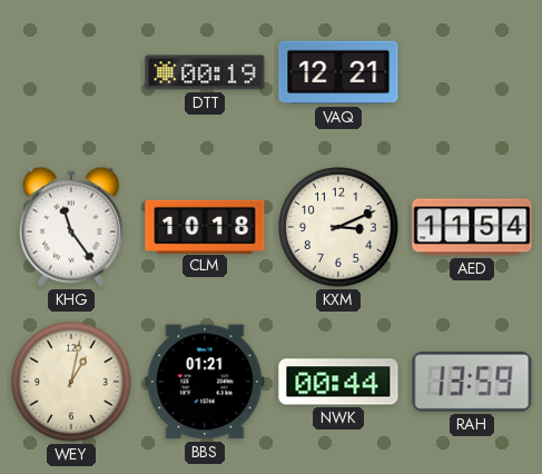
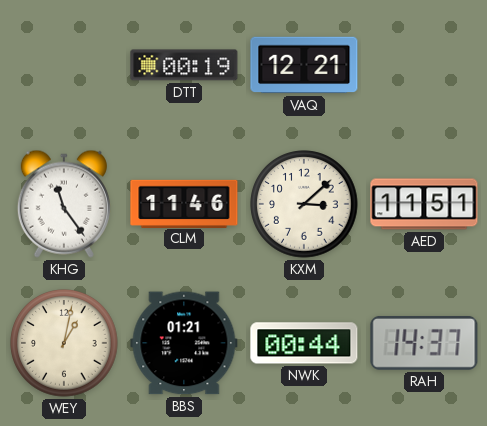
CLM: 10:18 -> 11:46
KXM: 3:11 -> 3:08
AED: 11:54 -> 11:51
RAH: 13:59 -> 14:37
